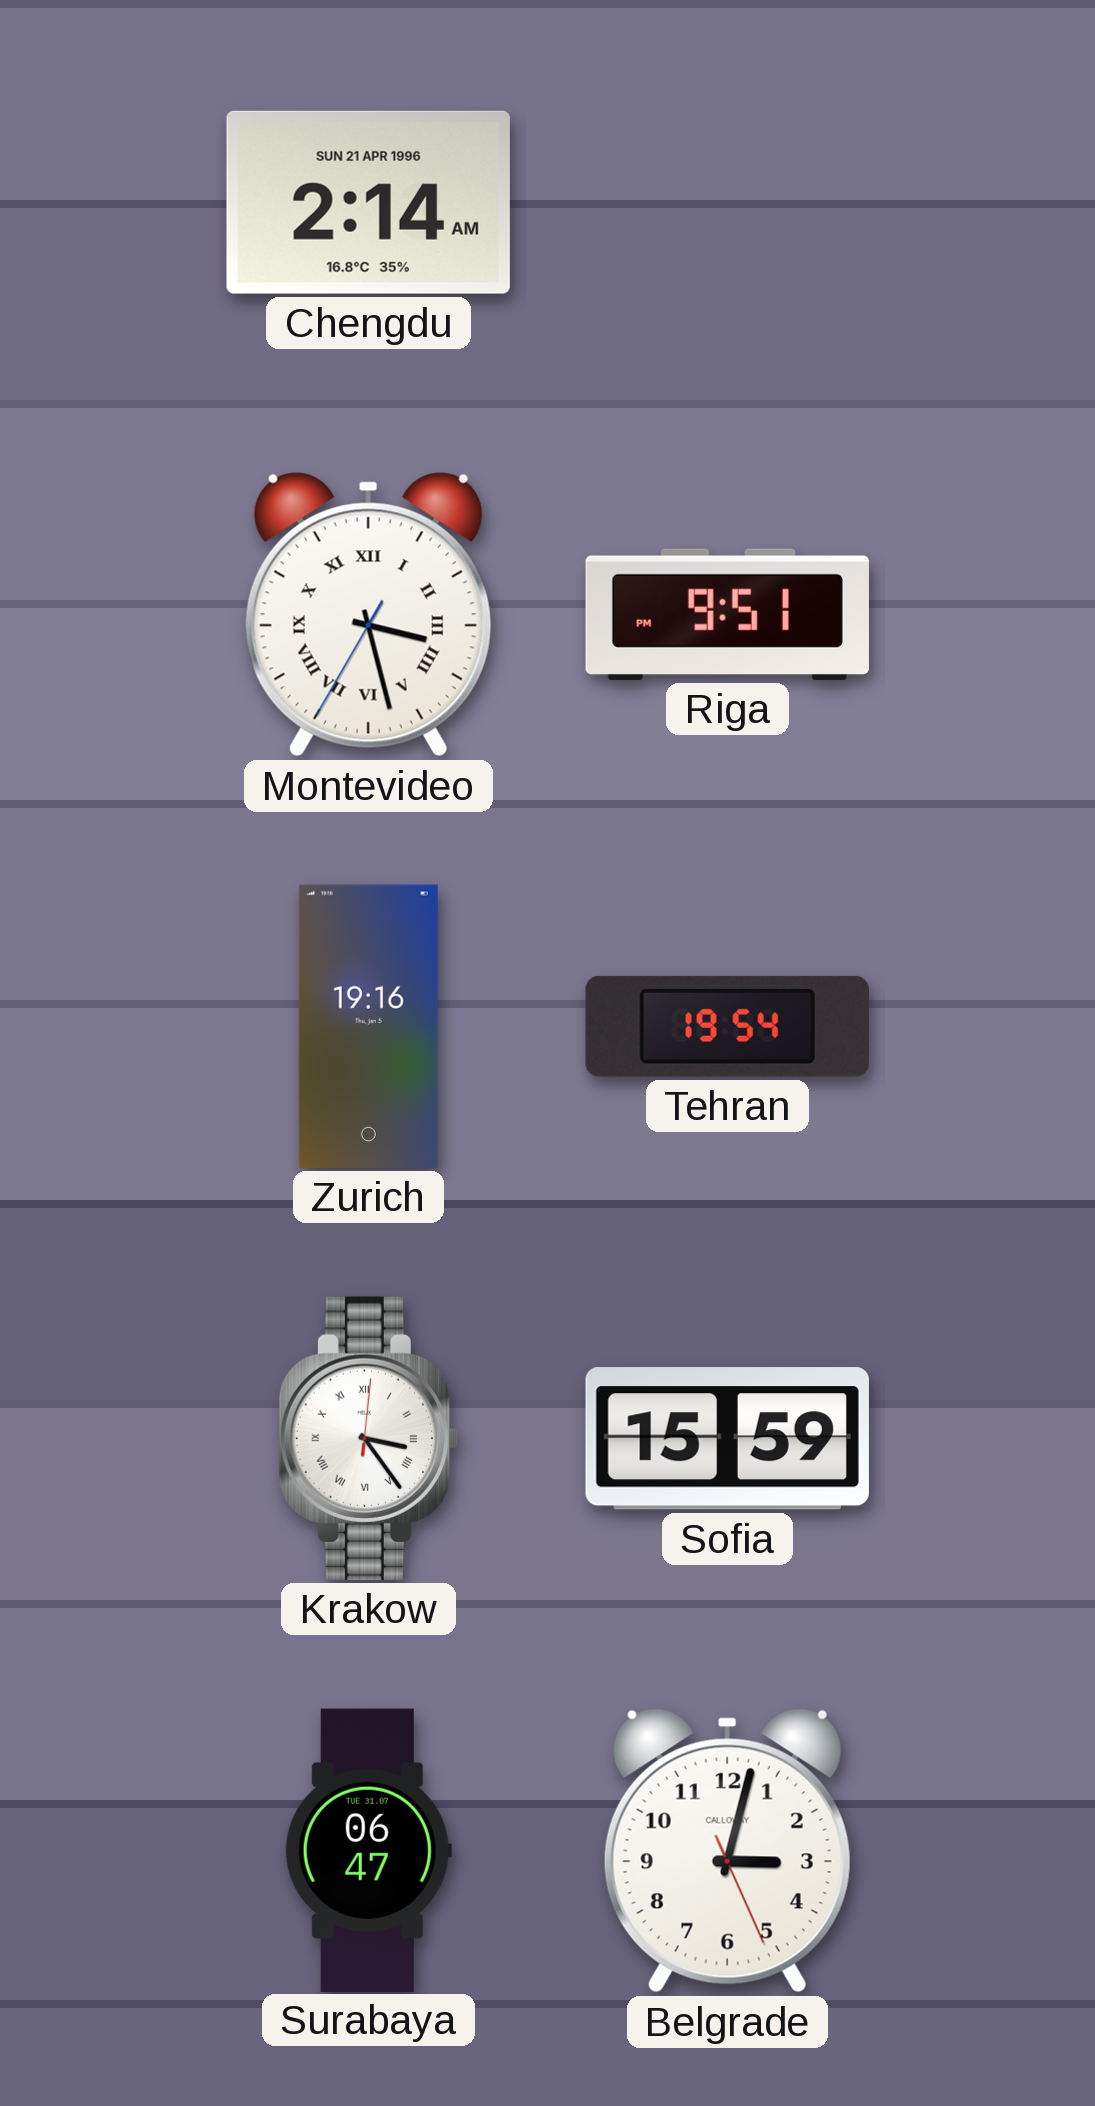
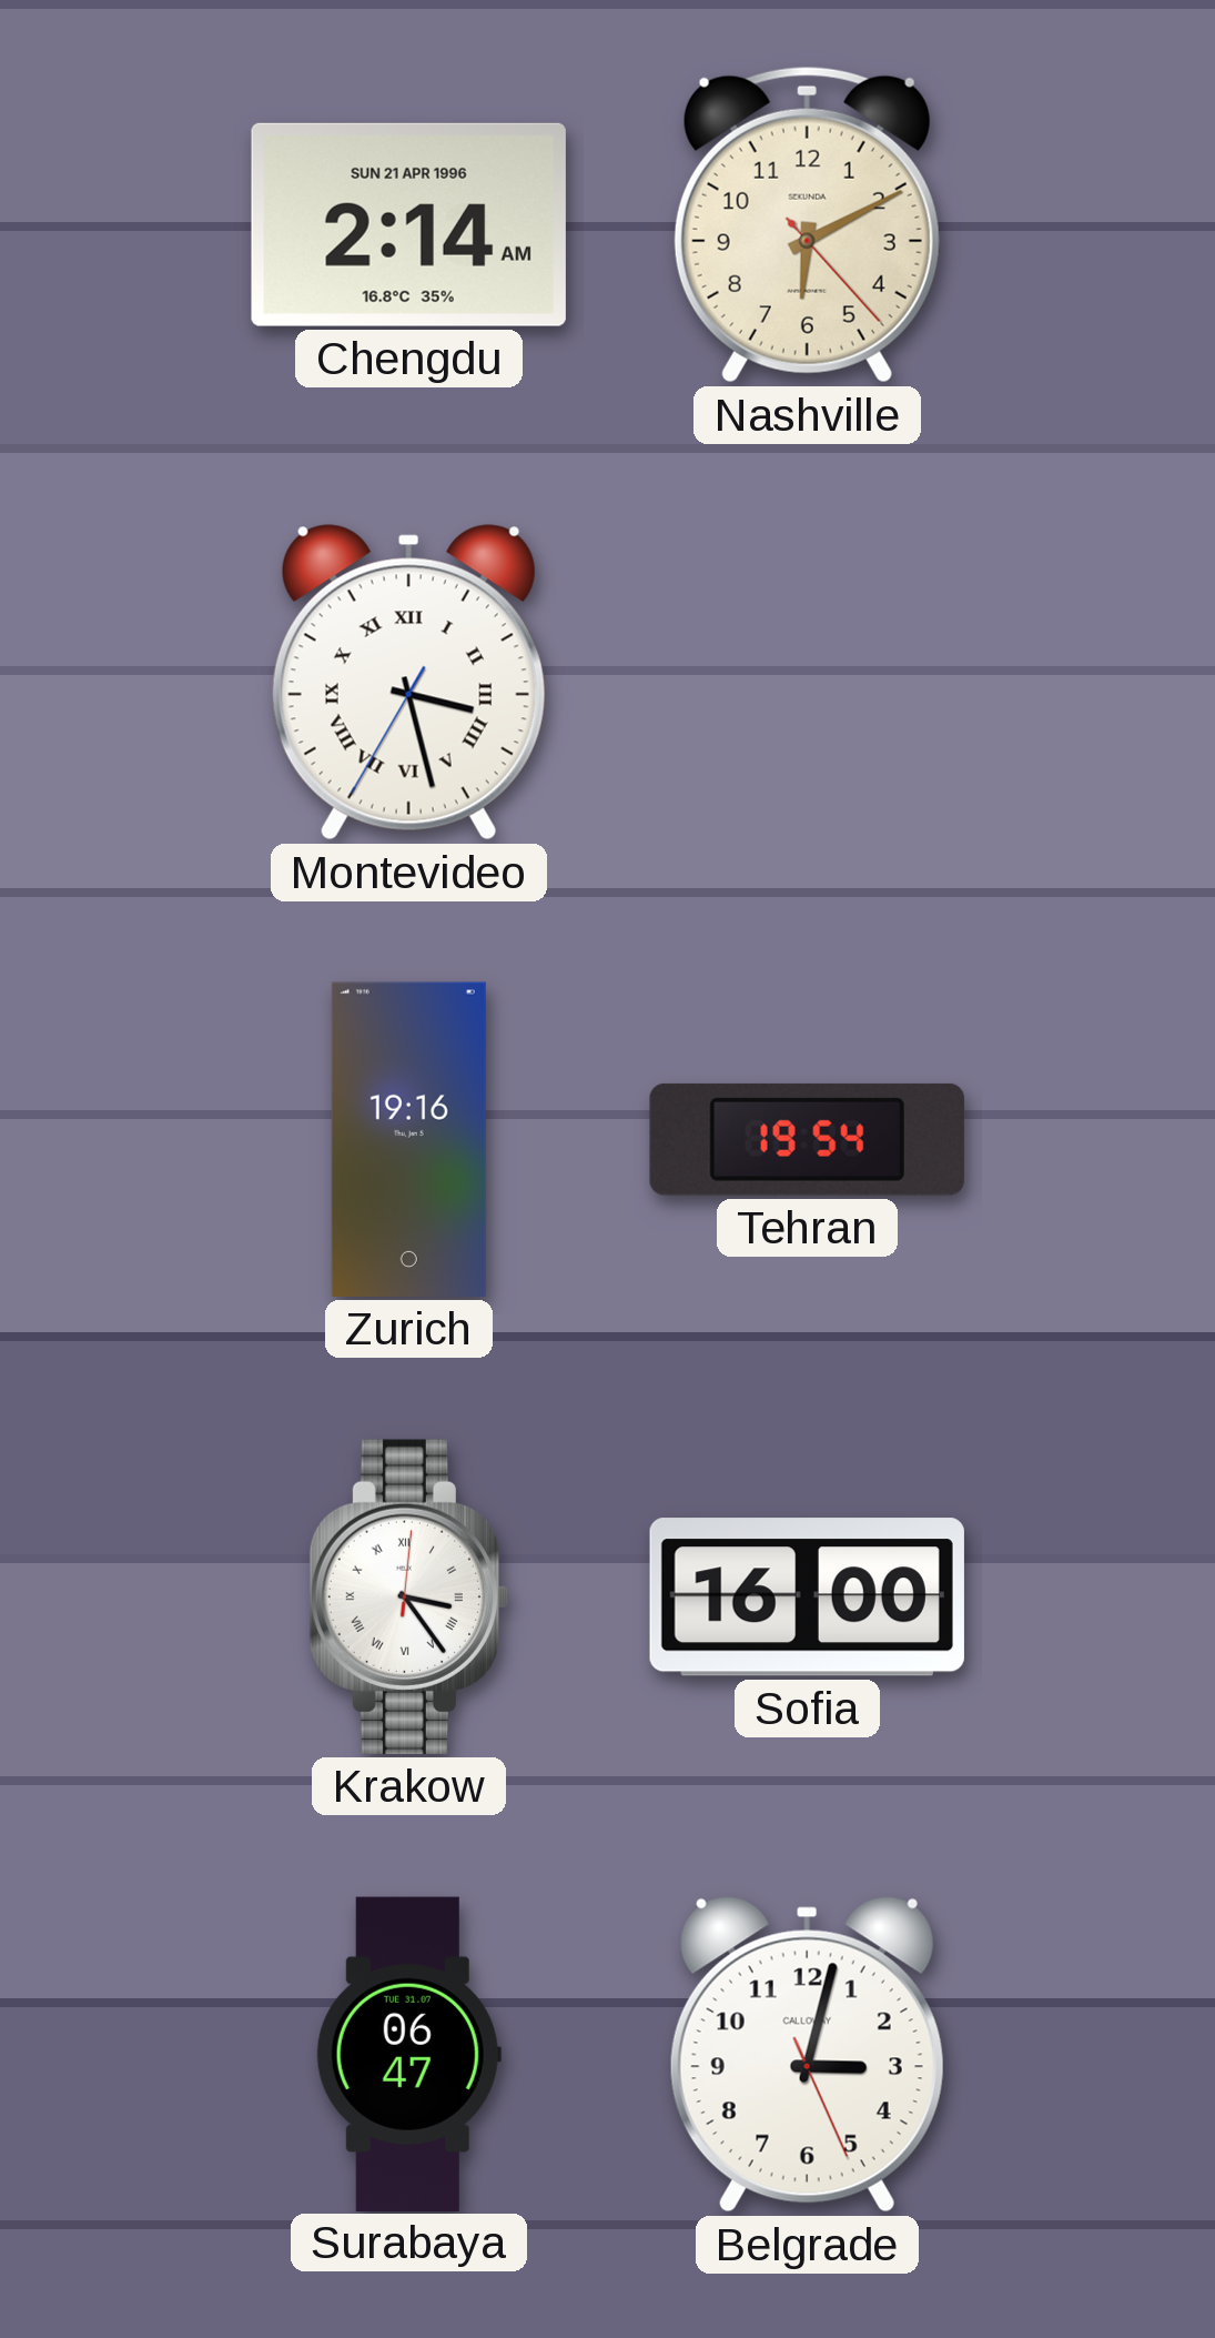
Nashville: none -> 6:10
Riga: 9:51 -> none
Sofia: 15:59 -> 16:00
